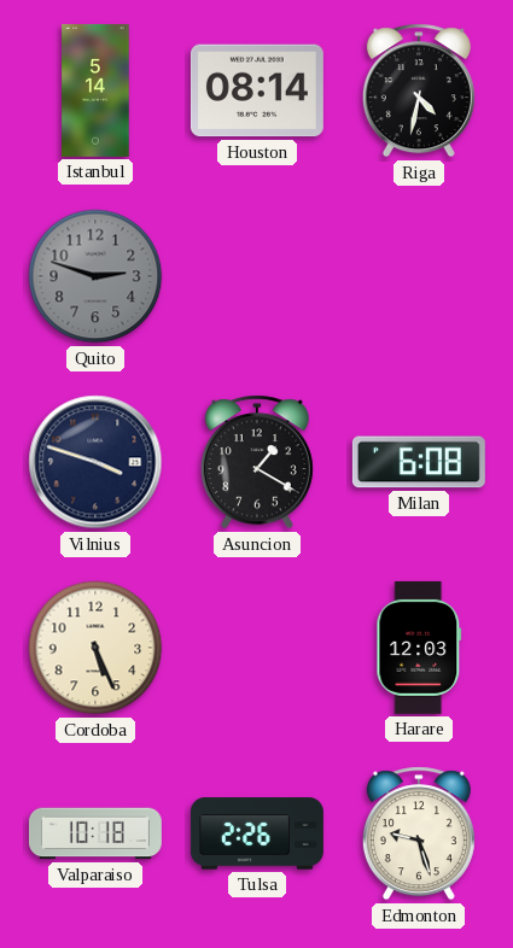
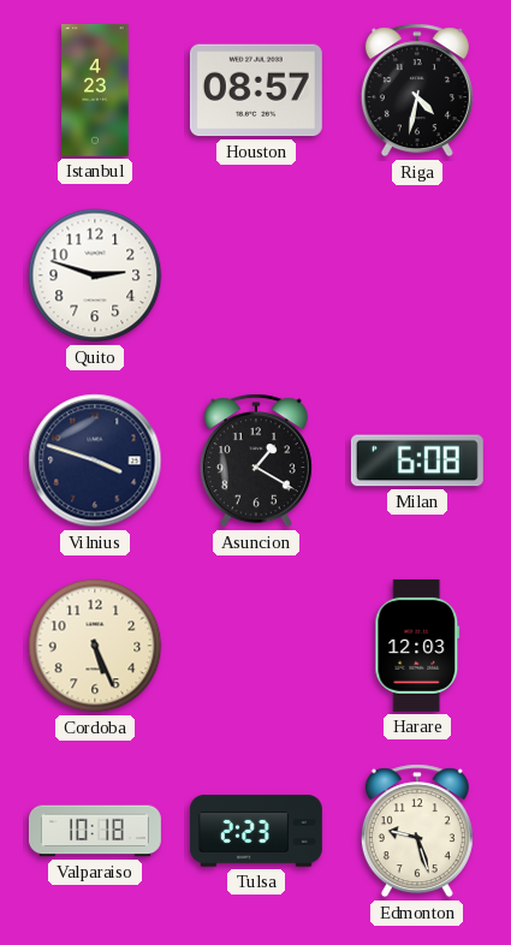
Istanbul: 5:14 -> 4:23
Houston: 08:14 -> 08:57
Quito dial: grey -> white
Tulsa: 2:26 -> 2:23
